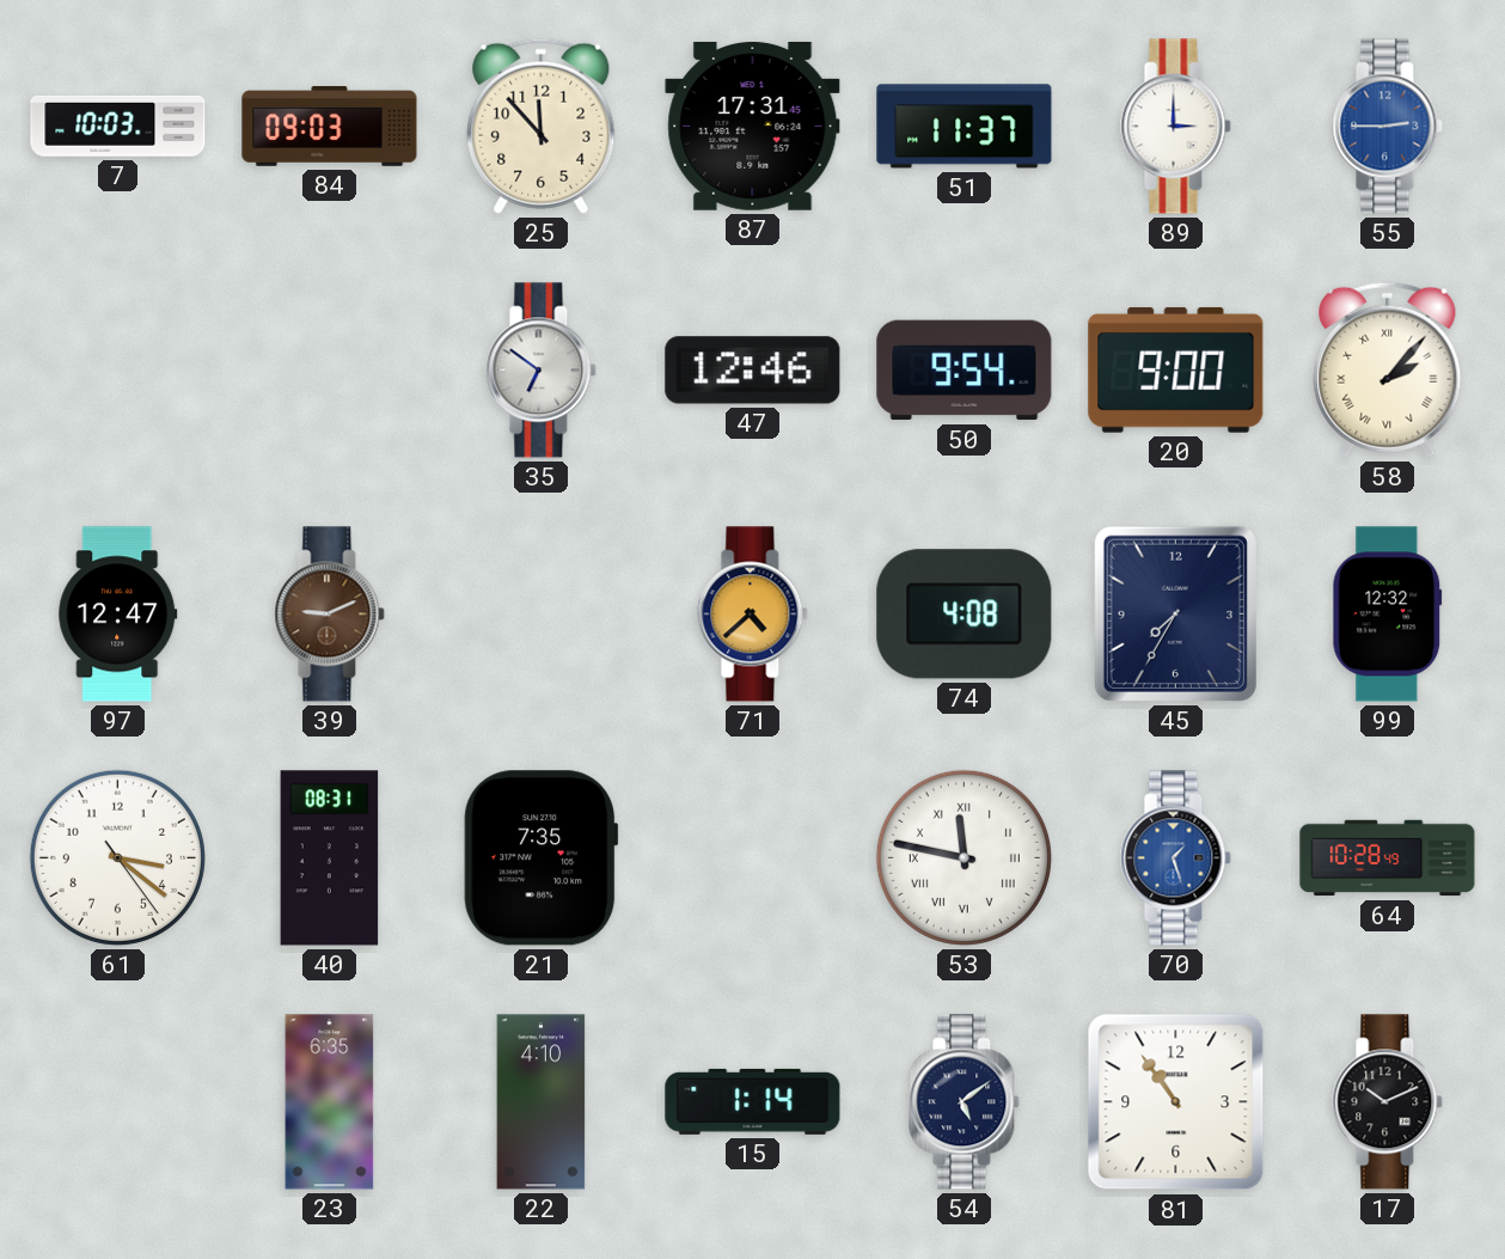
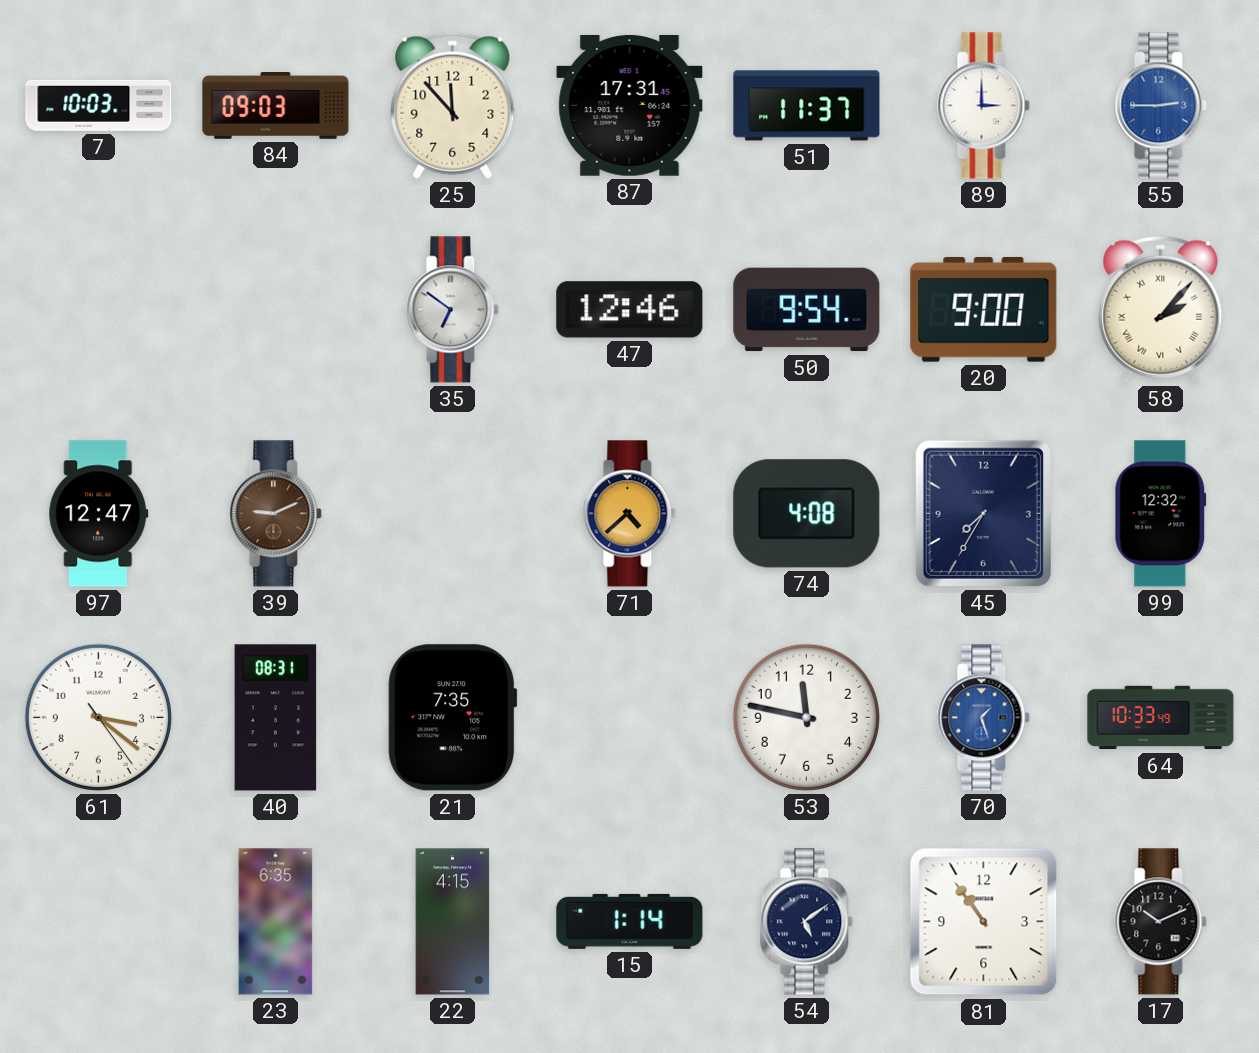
53 numerals: Roman -> Arabic
64: 10:28 -> 10:33
22: 4:10 -> 4:15
